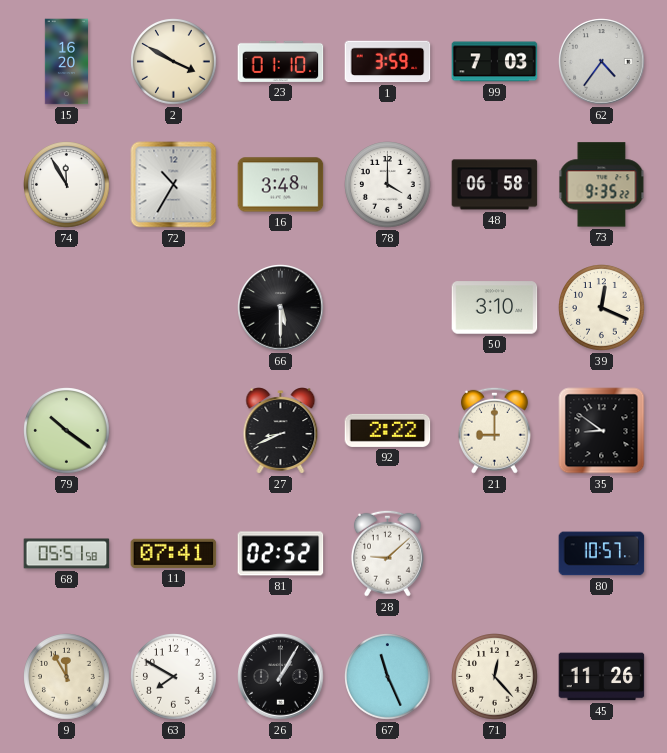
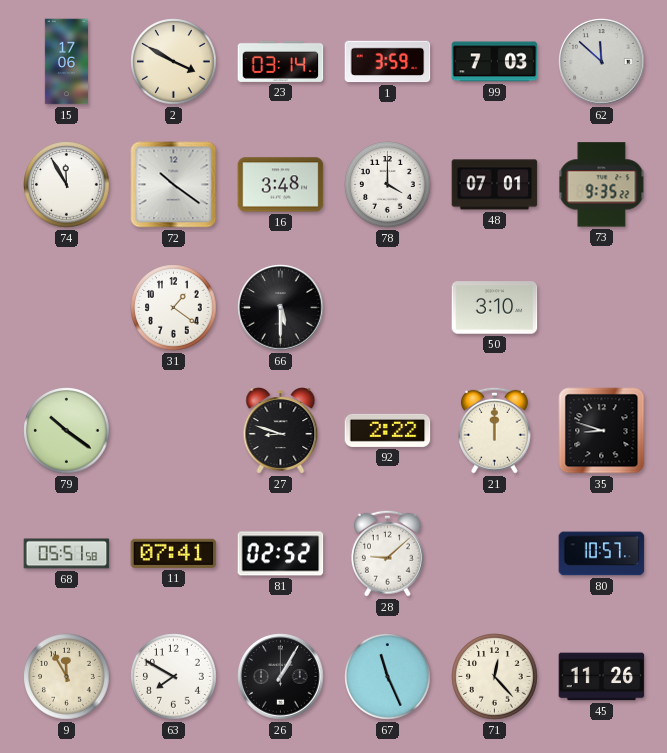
15: 16:20 -> 17:06
23: 01:10 -> 03:14
62: 4:36 -> 11:52
72: 10:35 -> 10:21
48: 06:58 -> 07:01
31: none -> 1:21
39: 12:19 -> none
27: 8:41 -> 8:48
21: 9:00 -> 12:00
35: 8:51 -> 8:48
